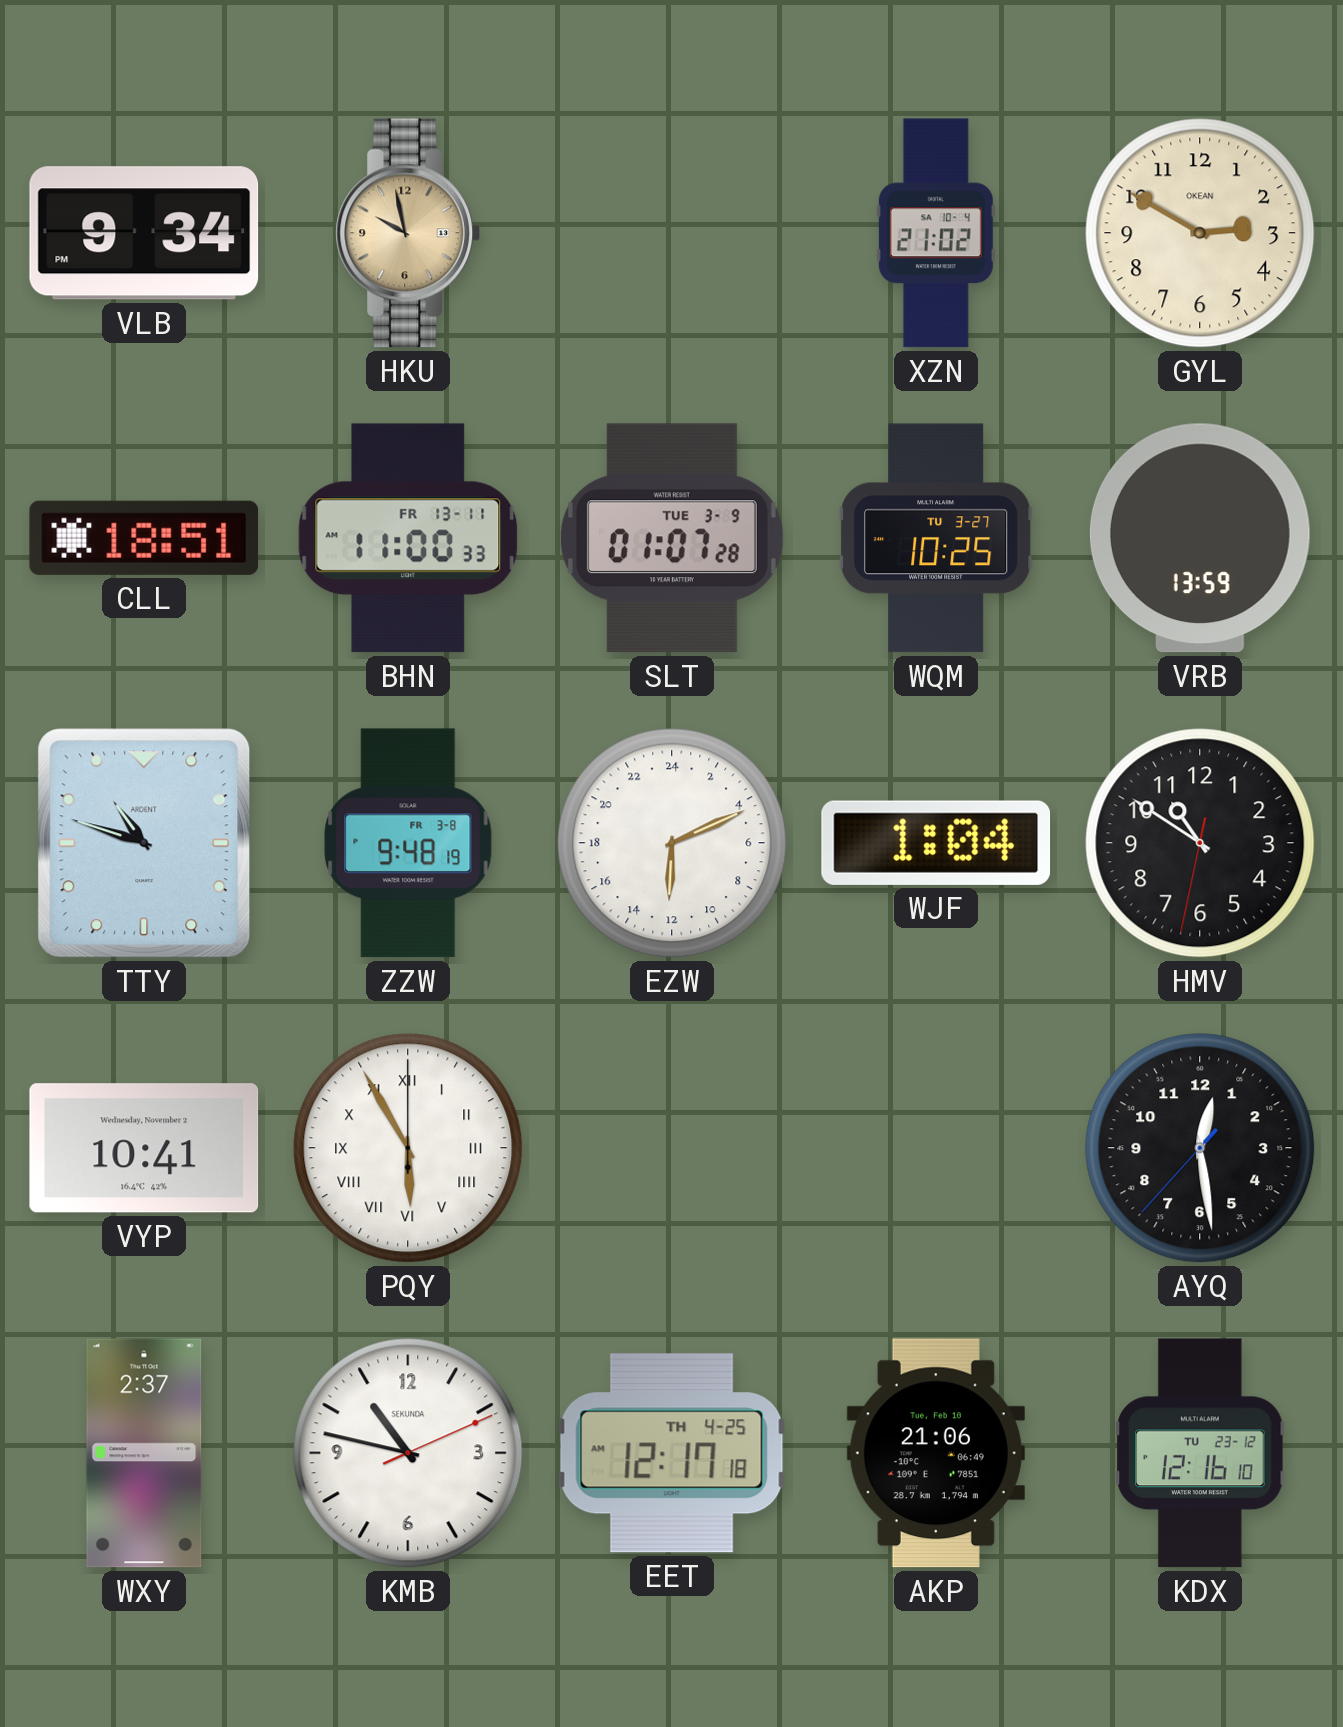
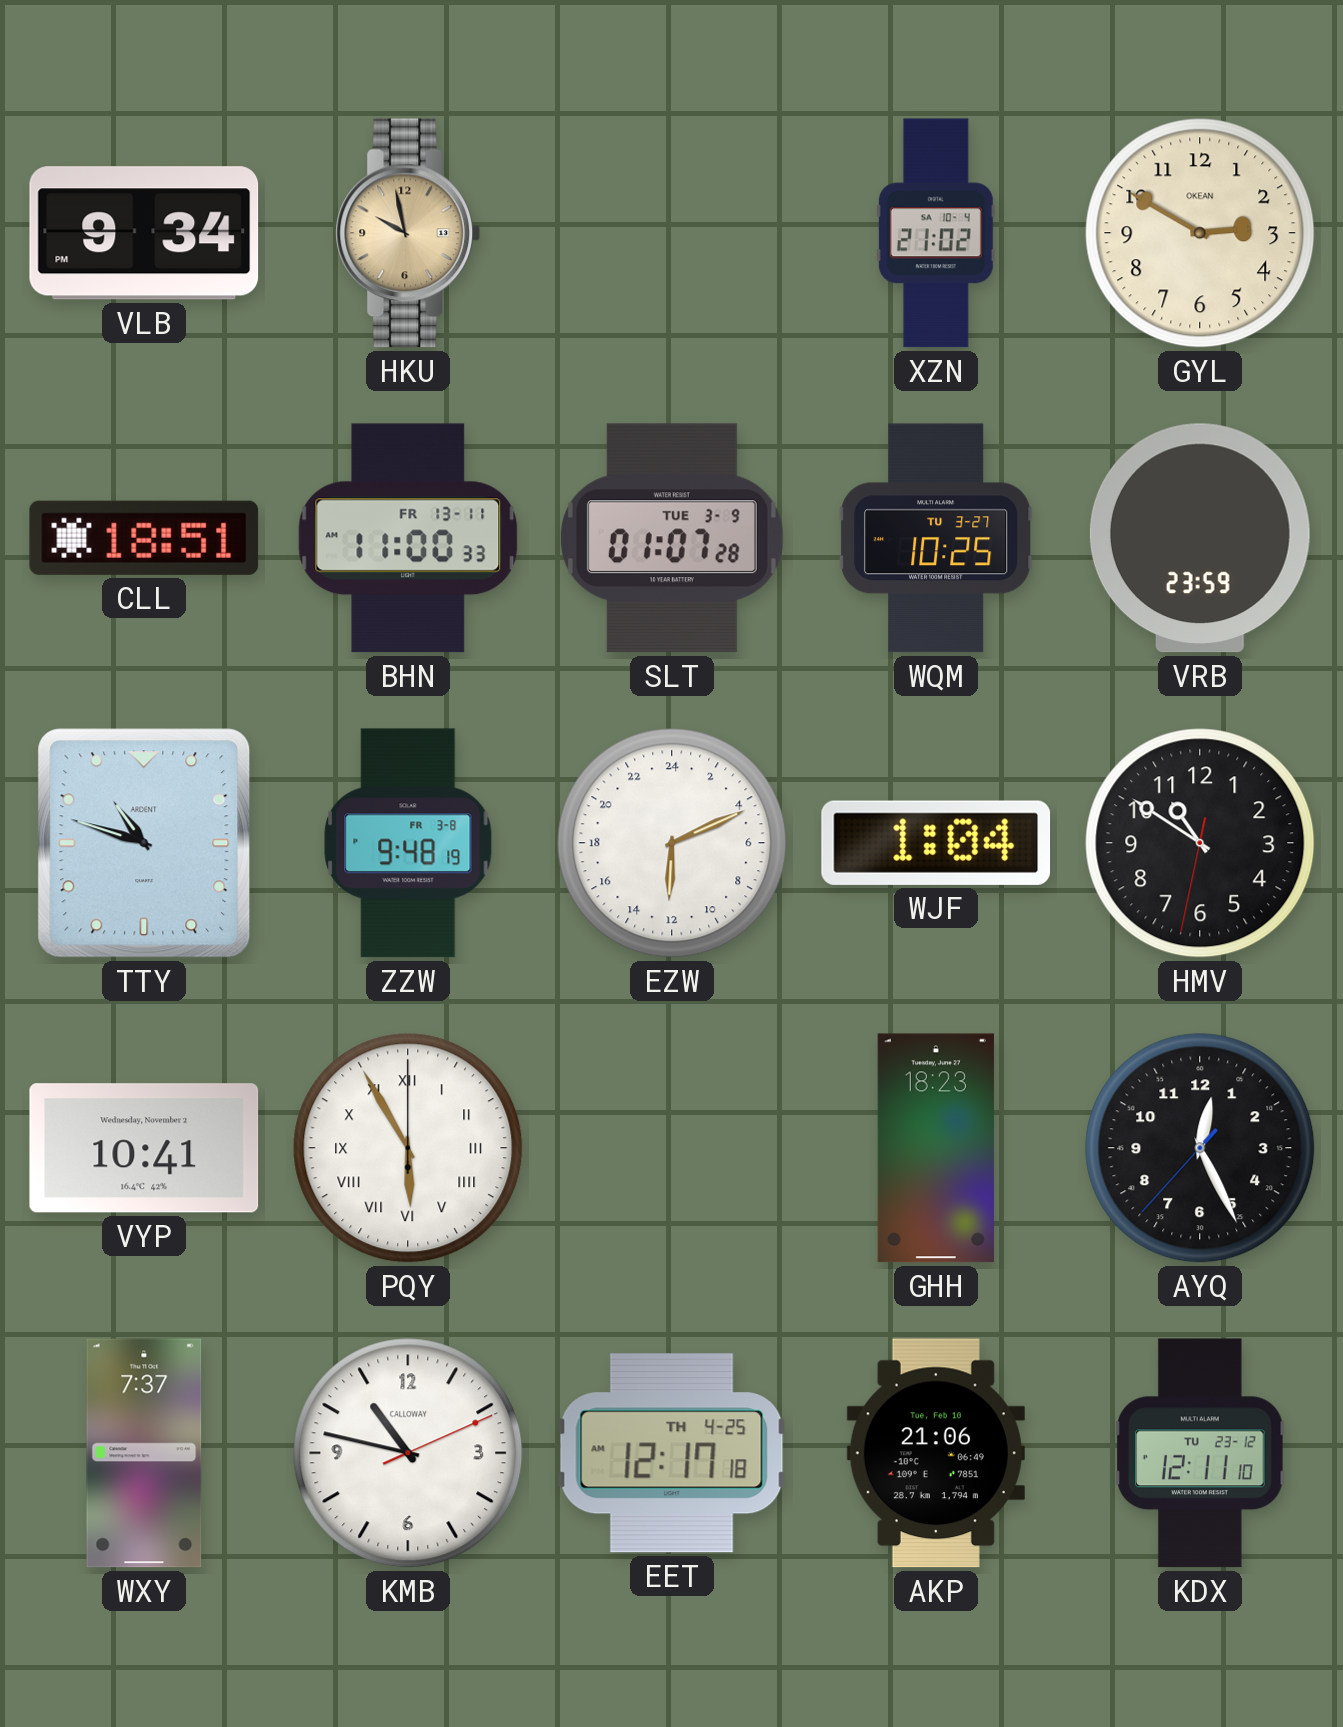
VRB: 13:59 -> 23:59
GHH: none -> 18:23
AYQ: 12:28 -> 12:25
WXY: 2:37 -> 7:37
KMB brand: SEKUNDA -> CALLOWAY
KDX: 12:16 -> 12:11
